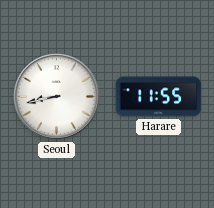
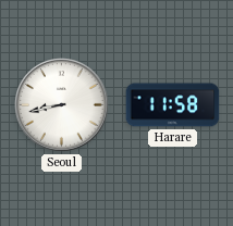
Harare: 11:55 -> 11:58
